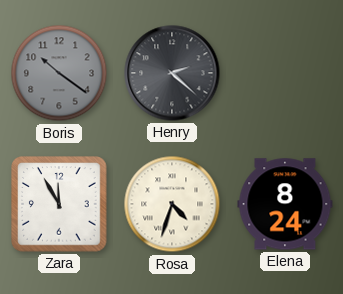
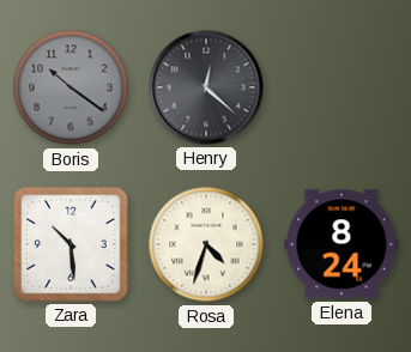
Henry: 2:22 -> 12:22
Zara: 11:55 -> 10:29
